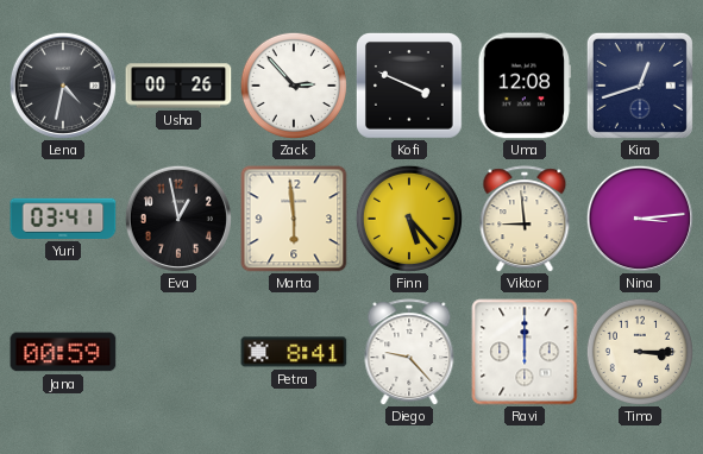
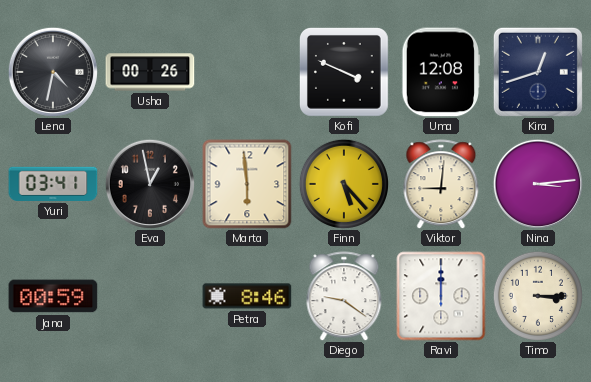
Zack: 2:53 -> none
Viktor: 8:59 -> 9:01
Petra: 8:41 -> 8:46
Diego: 9:23 -> 9:21
